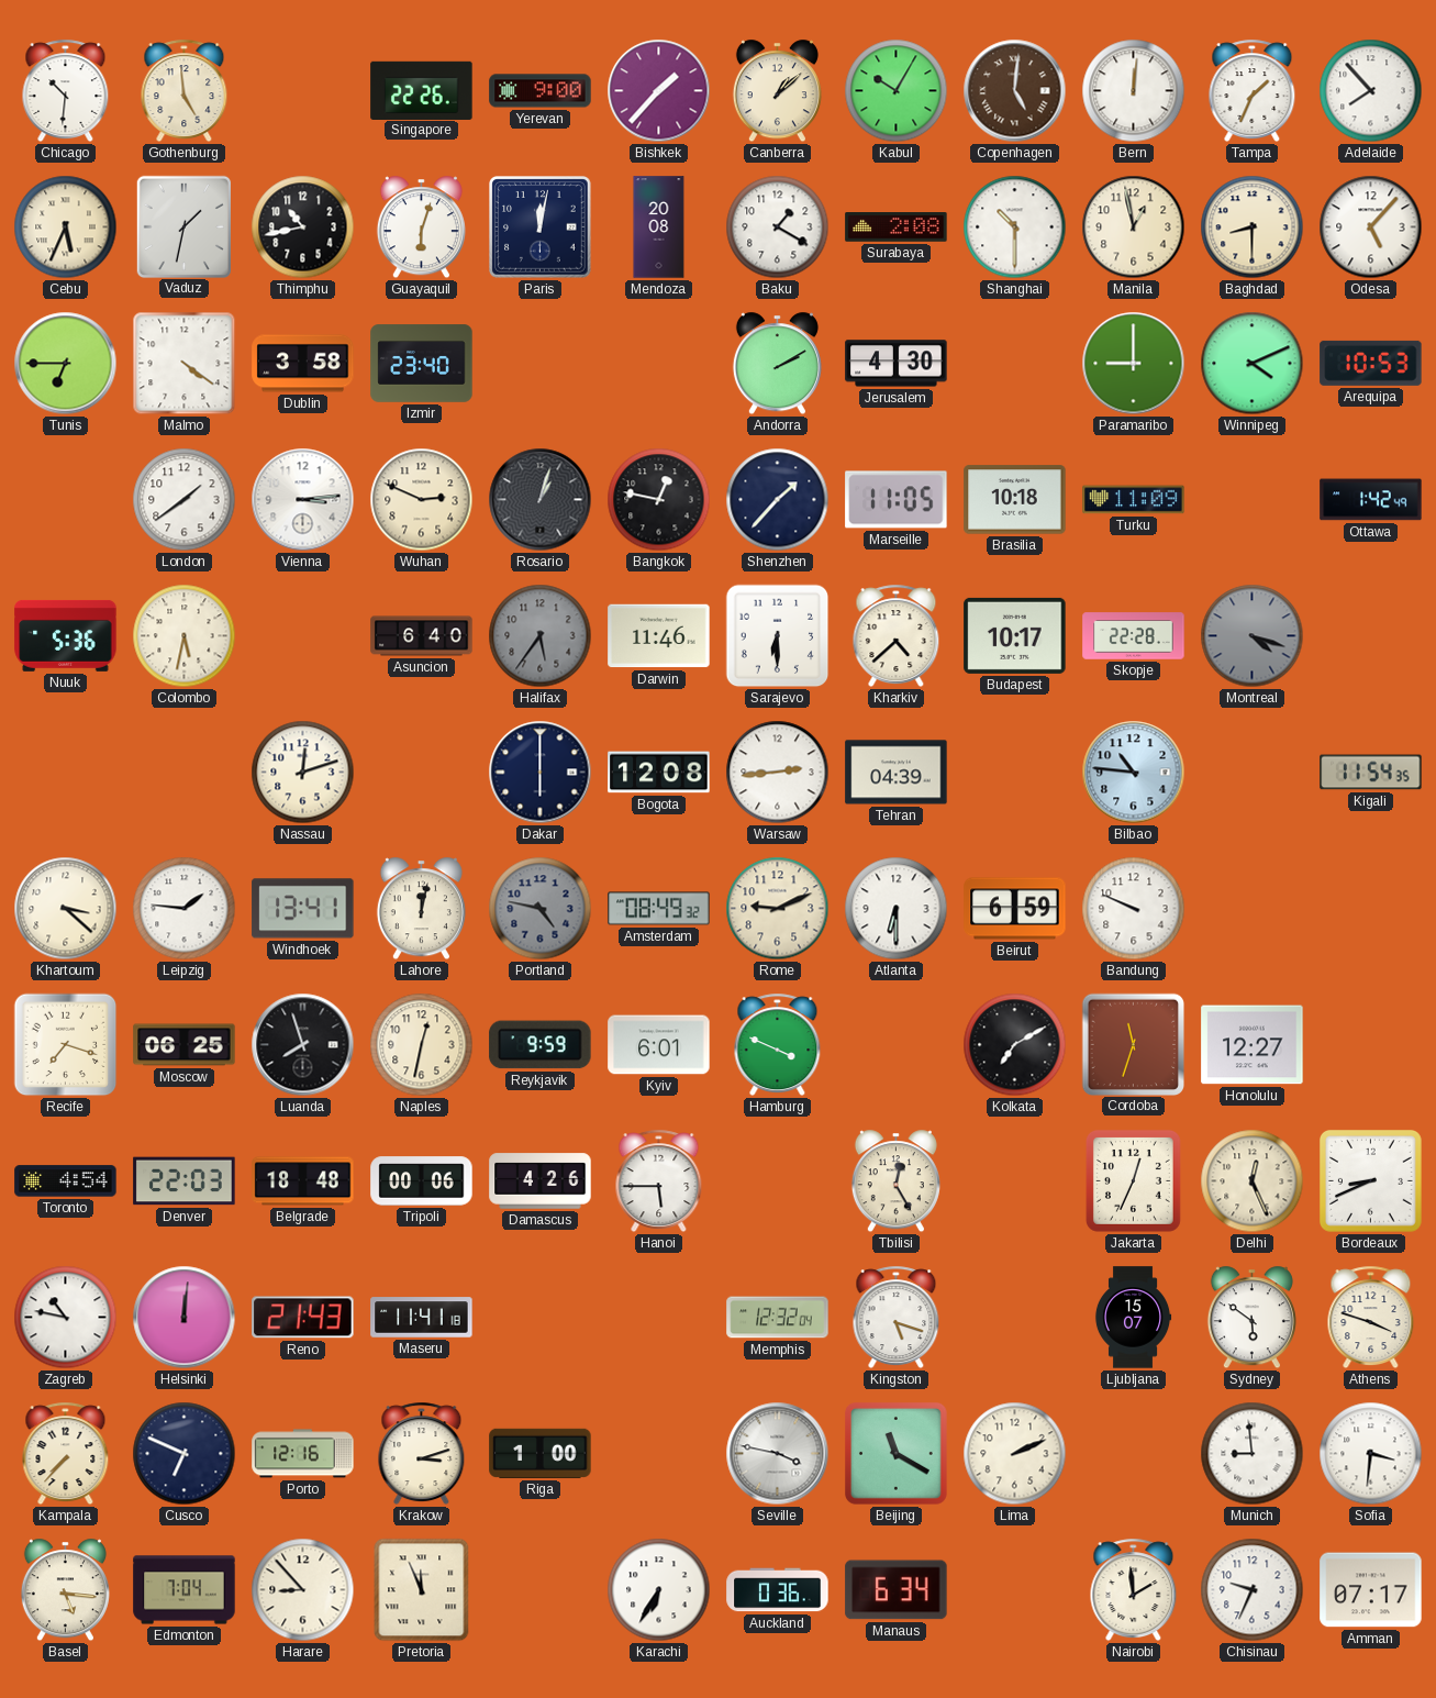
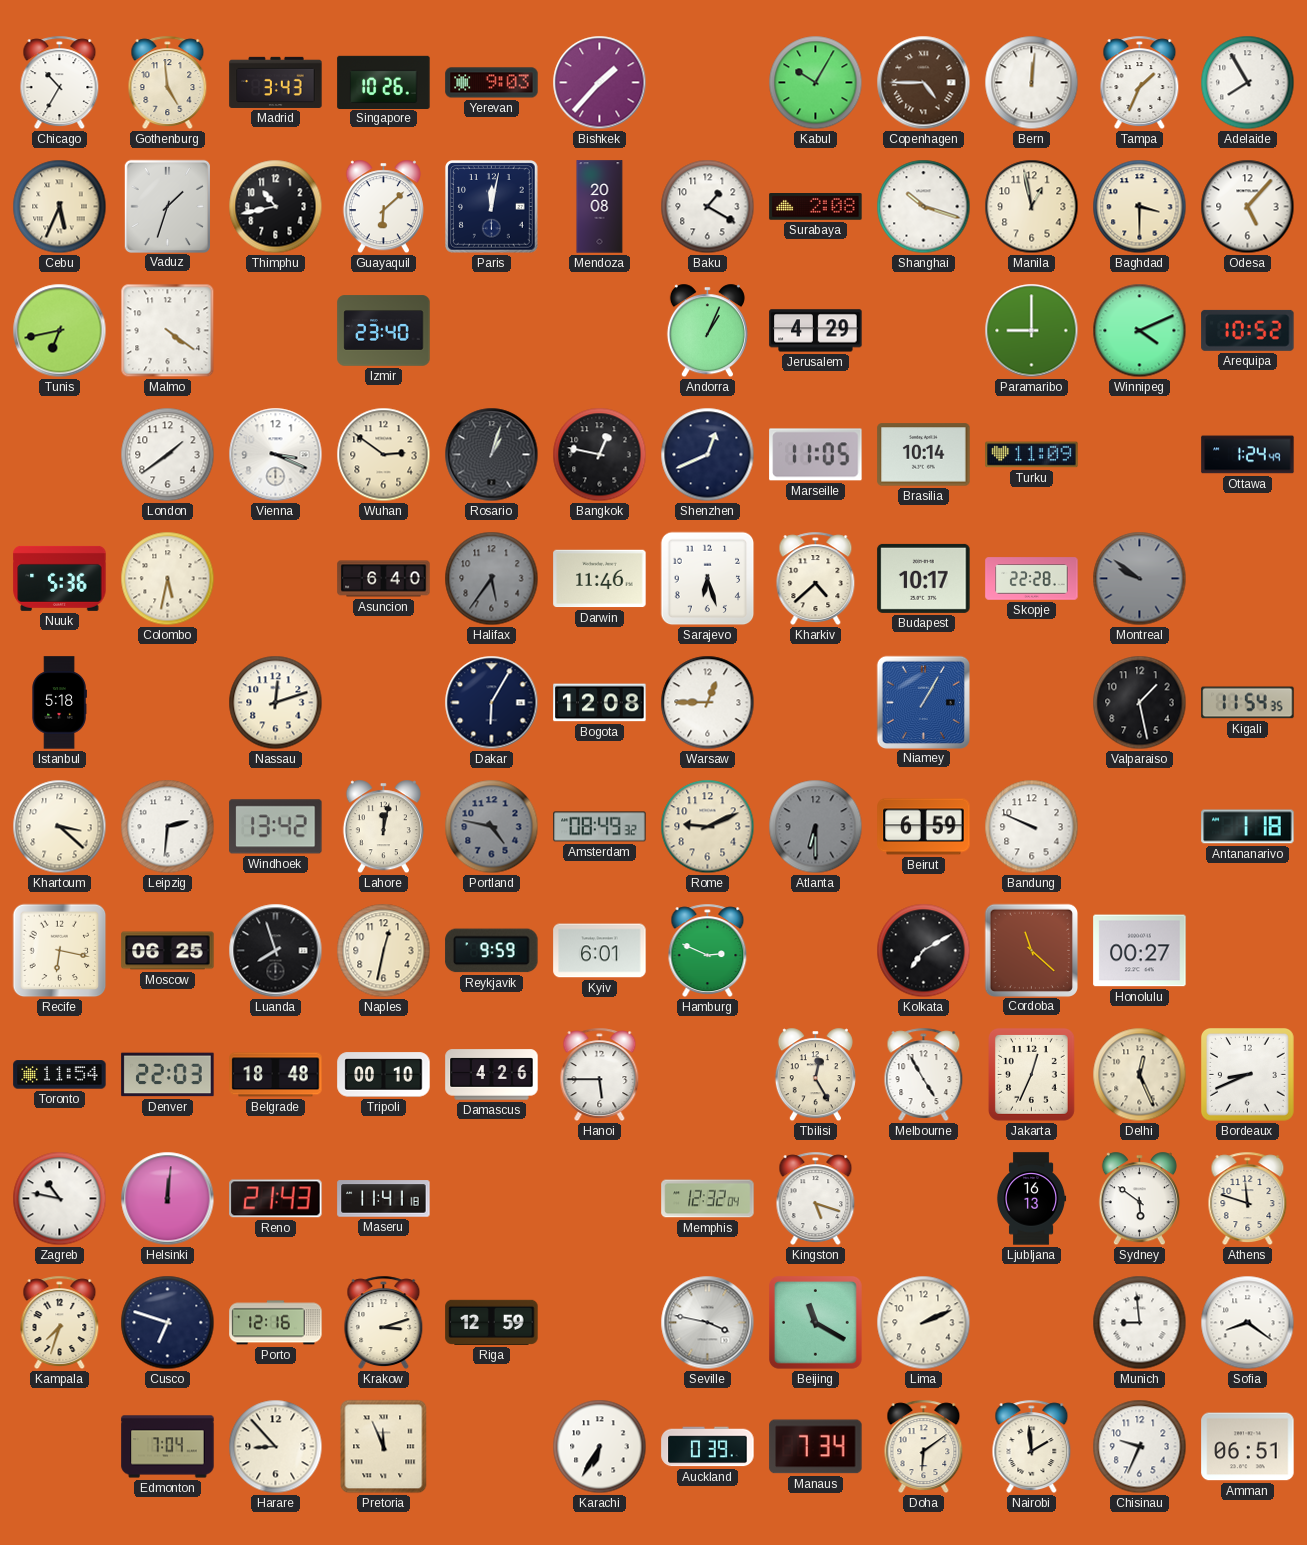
Chicago: 10:31 -> 10:35
Madrid: none -> 3:43
Singapore: 22:26 -> 10:26
Yerevan: 9:00 -> 9:03
Canberra: 1:08 -> none
Copenhagen: 5:01 -> 4:45
Adelaide: 7:53 -> 7:55
Vaduz: 1:32 -> 1:33
Guayaquil: 6:03 -> 6:08
Shanghai: 10:30 -> 10:18
Baghdad: 8:30 -> 3:30
Tunis: 6:45 -> 6:43
Dublin: 3:58 -> none
Andorra: 2:10 -> 1:04
Jerusalem: 4:30 -> 4:29
Arequipa: 10:53 -> 10:52
Vienna: 3:14 -> 3:19
Wuhan: 2:49 -> 2:51
Shenzhen: 1:37 -> 12:41
Brasilia: 10:18 -> 10:14
Ottawa: 1:42 -> 1:24
Sarajevo: 6:30 -> 6:27
Montreal: 4:18 -> 9:51
Istanbul: none -> 5:18
Dakar: 6:00 -> 6:05
Warsaw: 2:44 -> 12:45
Tehran: 04:39 -> none
Niamey: none -> 1:05
Bilbao: 10:46 -> none
Valparaiso: none -> 1:28
Leipzig: 1:46 -> 2:31
Windhoek: 13:41 -> 13:42
Atlanta dial: white -> grey
Antananarivo: none -> 1:18
Recife: 7:18 -> 6:17
Hamburg: 3:49 -> 2:49
Cordoba: 11:33 -> 11:22
Honolulu: 12:27 -> 00:27
Toronto: 4:54 -> 11:54
Tripoli: 00:06 -> 00:10
Melbourne: none -> 4:55
Ljubljana: 15:07 -> 16:13
Athens: 3:48 -> 11:48
Kampala: 7:37 -> 7:33
Cusco: 6:49 -> 6:48
Riga: 1:00 -> 12:59
Sofia: 3:31 -> 8:21
Basel: 5:16 -> none
Auckland: 0:36 -> 0:39
Manaus: 6:34 -> 7:34
Doha: none -> 6:09
Amman: 07:17 -> 06:51
